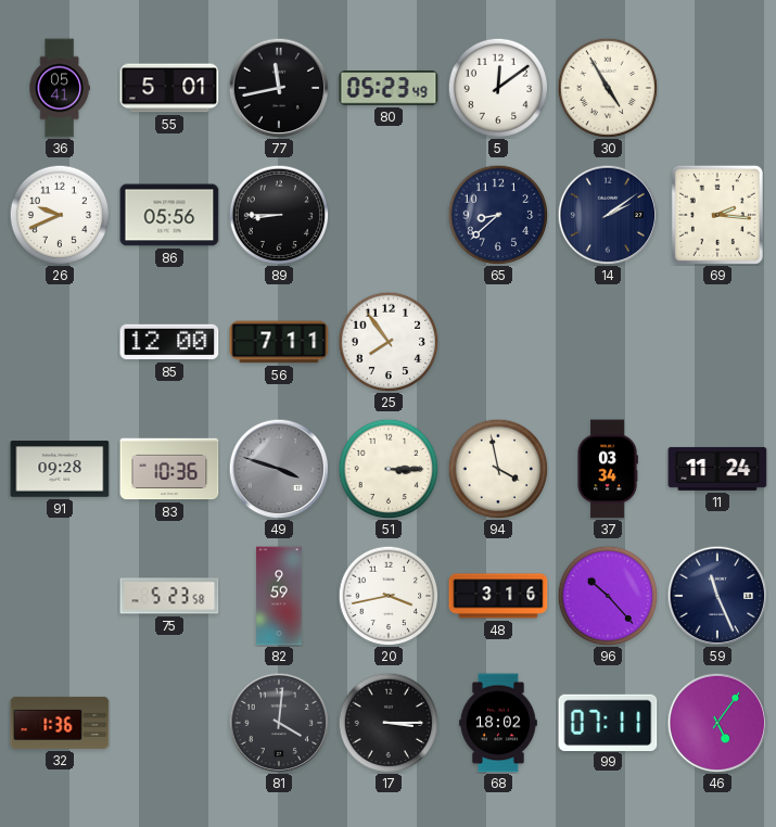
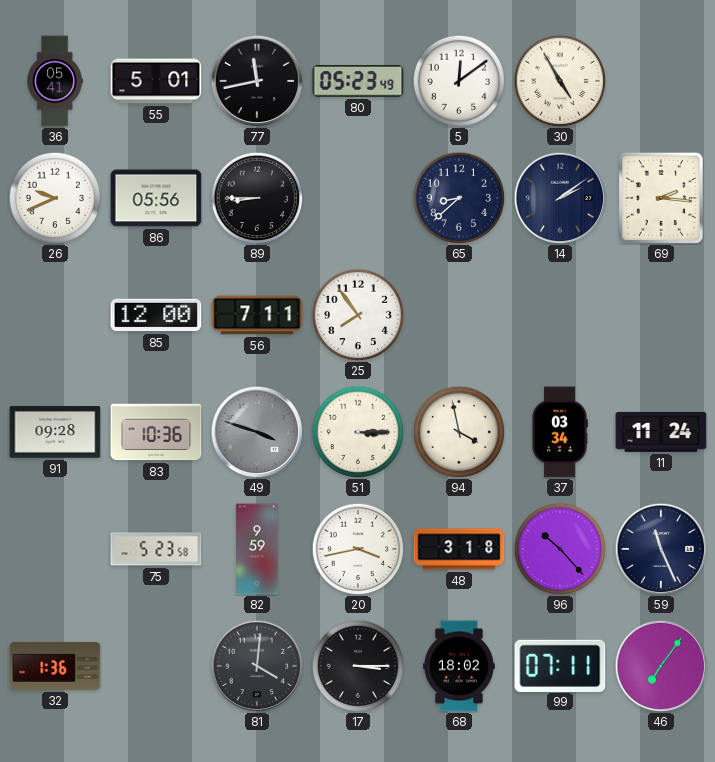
48: 3:16 -> 3:18
46: 5:06 -> 7:06
